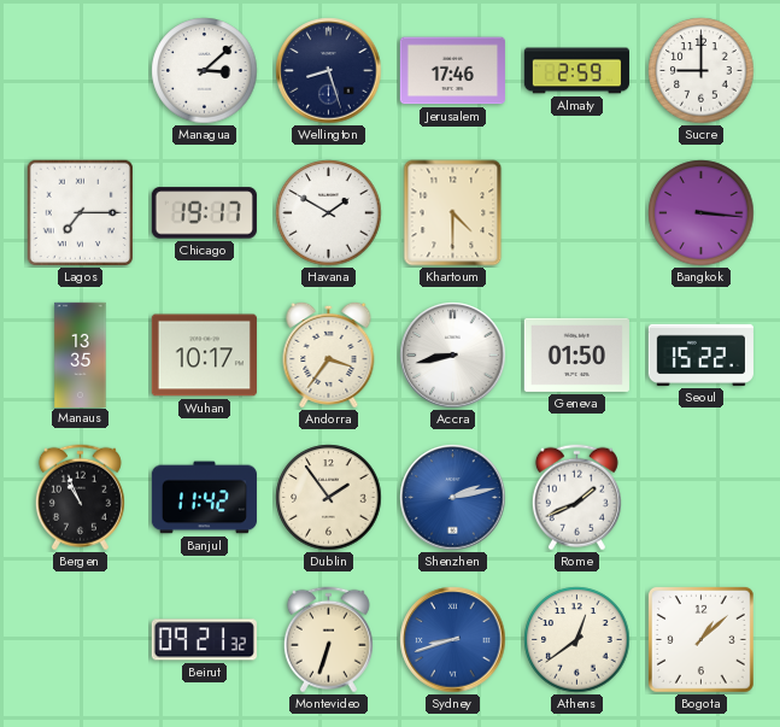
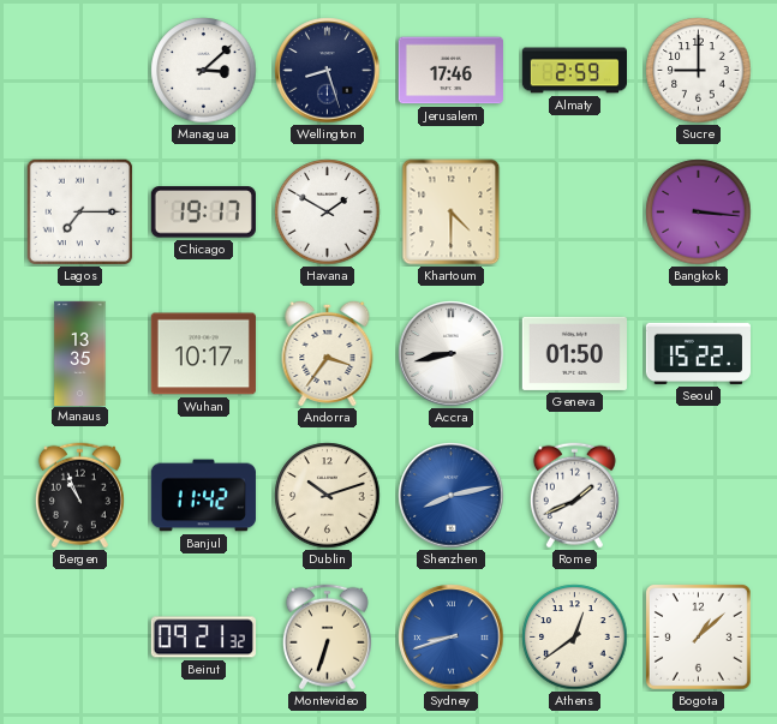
Dublin: 1:54 -> 10:12
Shenzhen: 2:13 -> 8:13
